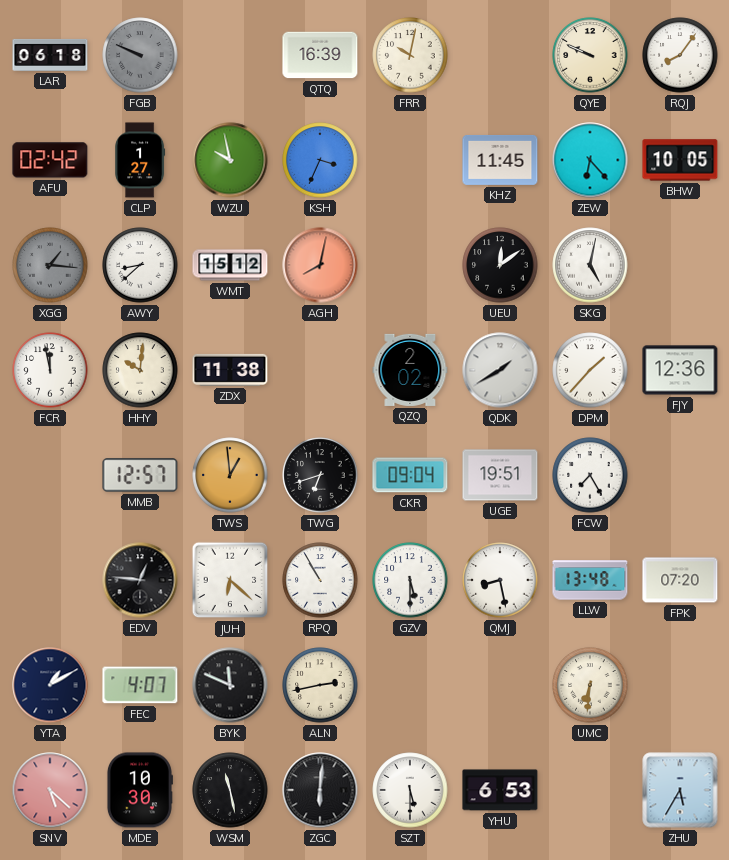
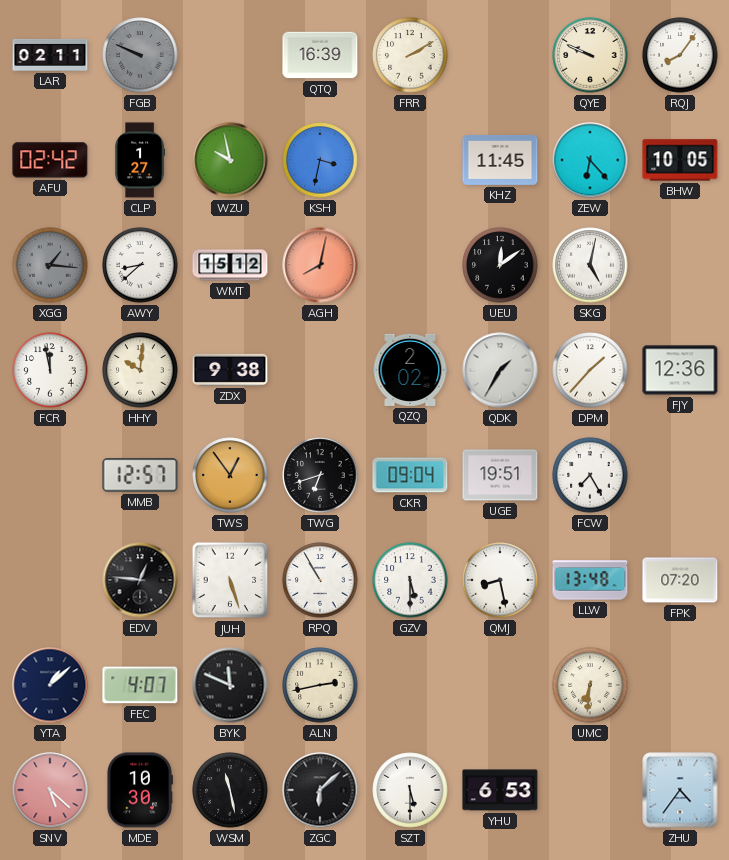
LAR: 06:18 -> 02:11
FRR: 10:02 -> 2:10
KSH: 3:34 -> 3:32
ZDX: 11:38 -> 9:38
QDK: 1:40 -> 1:35
TWS: 12:59 -> 12:54
JUH: 6:22 -> 5:27
YTA: 1:10 -> 1:08
ZGC: 6:01 -> 6:08
ZHU: 5:35 -> 4:36
